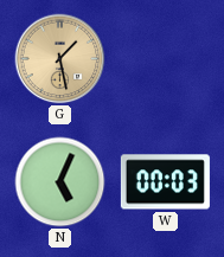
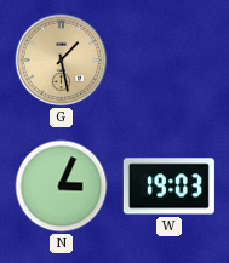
N: 5:04 -> 3:04
W: 00:03 -> 19:03
